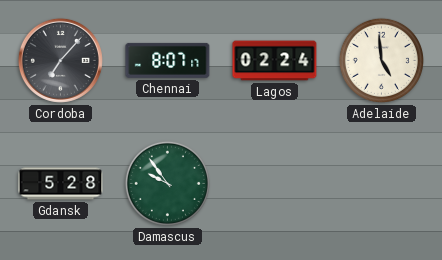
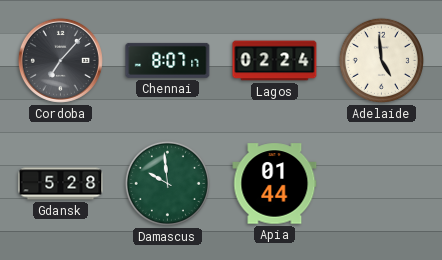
Damascus: 9:54 -> 9:59
Apia: none -> 01:44
